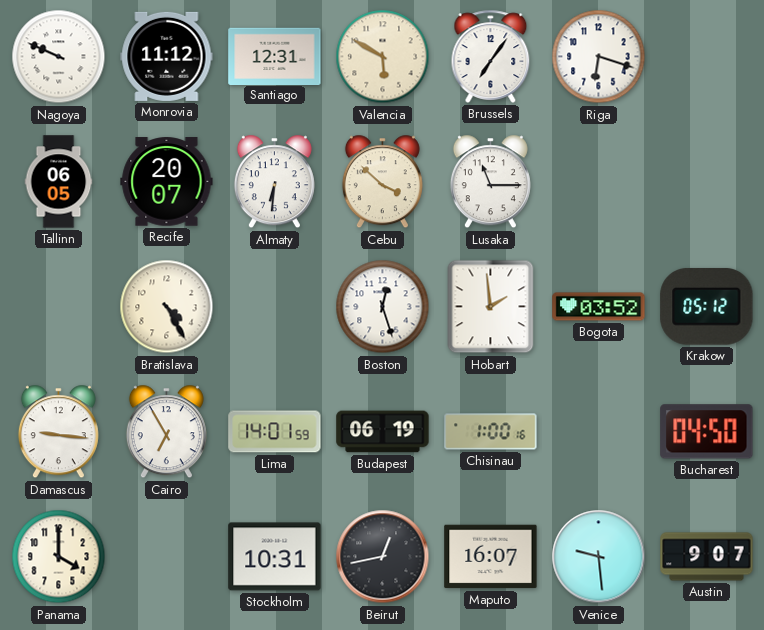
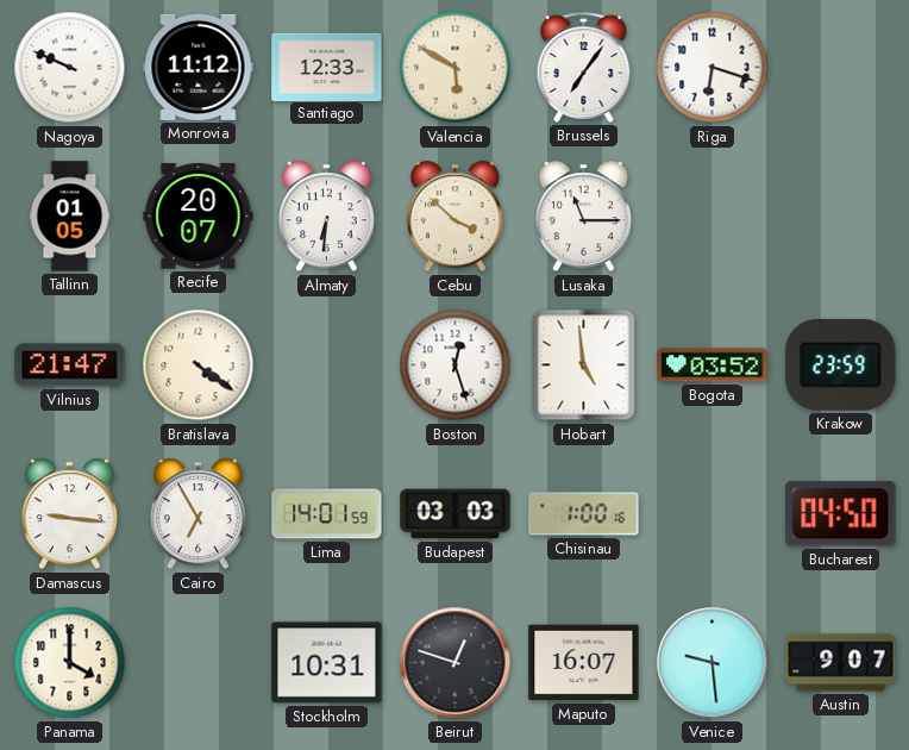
Santiago: 12:31 -> 12:33
Tallinn: 06:05 -> 01:05
Vilnius: none -> 21:47
Bratislava: 4:25 -> 4:21
Hobart: 1:59 -> 4:59
Krakow: 05:12 -> 23:59
Budapest: 06:19 -> 03:03
Beirut: 12:43 -> 12:48
